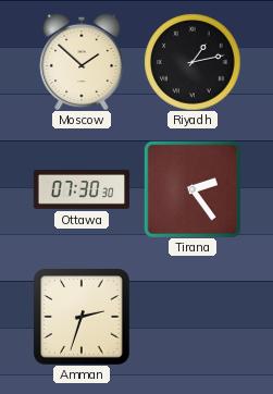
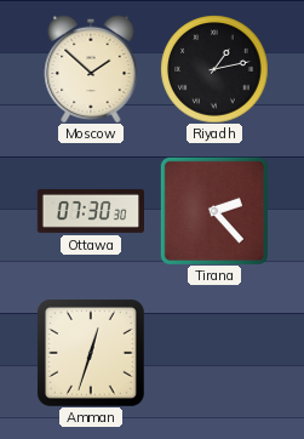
Tirana: 2:24 -> 2:23
Amman: 2:33 -> 12:33
